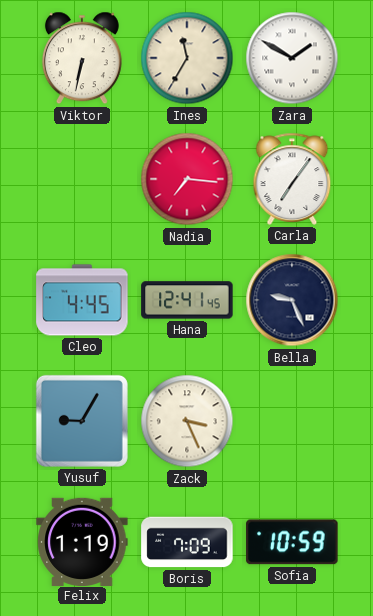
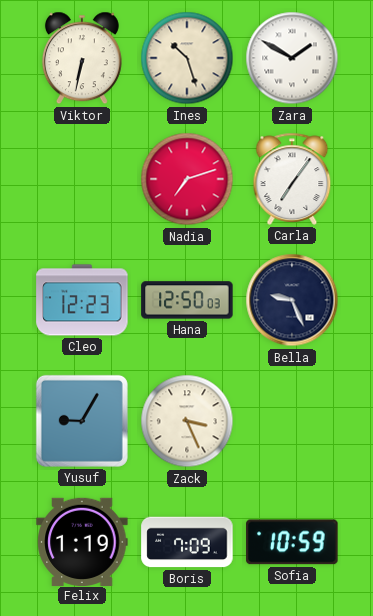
Ines: 11:35 -> 10:27
Nadia: 7:16 -> 7:12
Cleo: 4:45 -> 12:23
Hana: 12:41 -> 12:50
